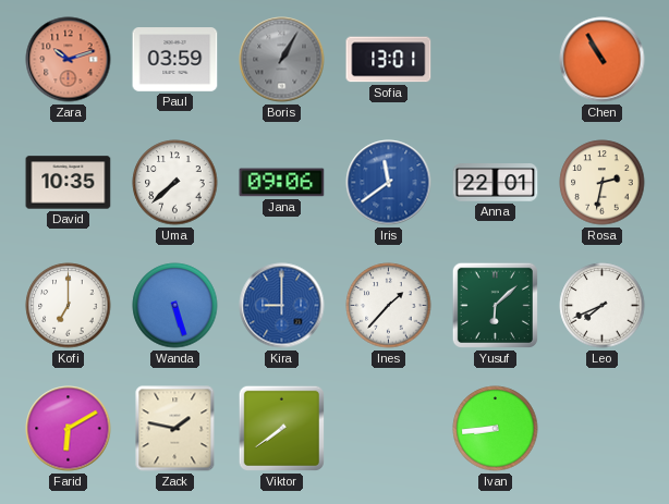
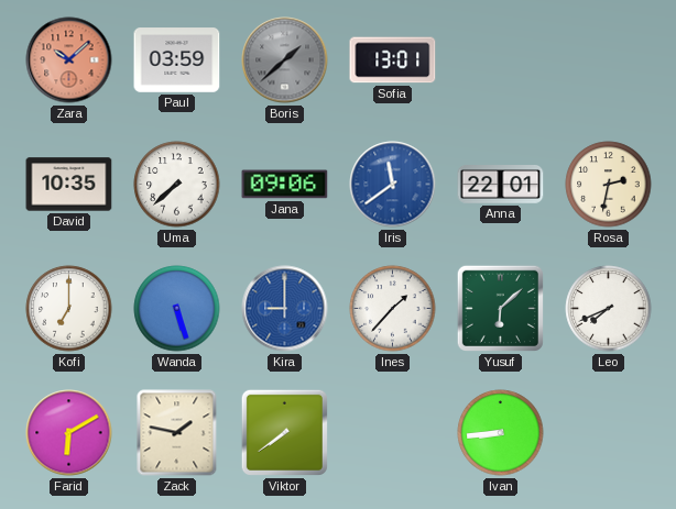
Zara: 10:12 -> 10:08
Boris: 1:05 -> 1:38
Chen: 10:55 -> none
